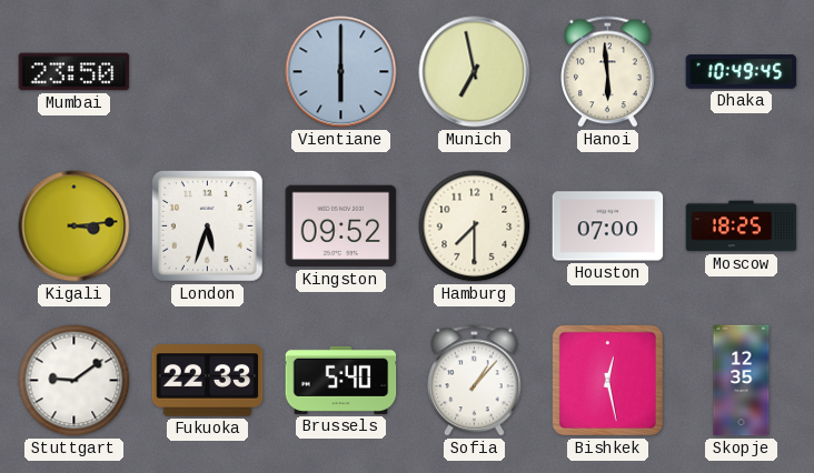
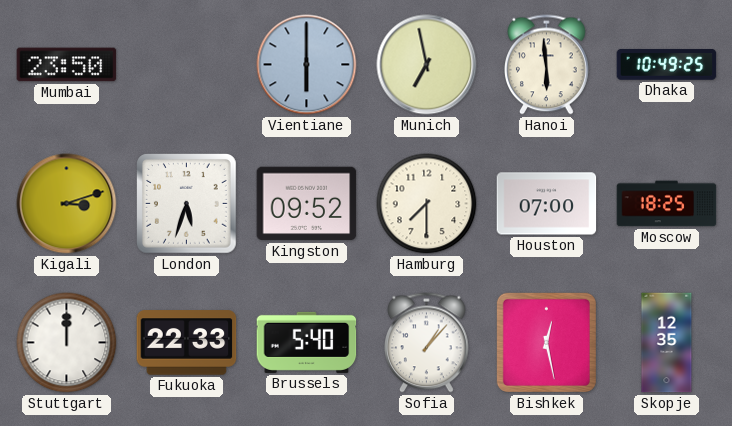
Dhaka: 10:49:45 -> 10:49:25
Kigali: 3:14 -> 3:12
Stuttgart: 9:09 -> 12:00
